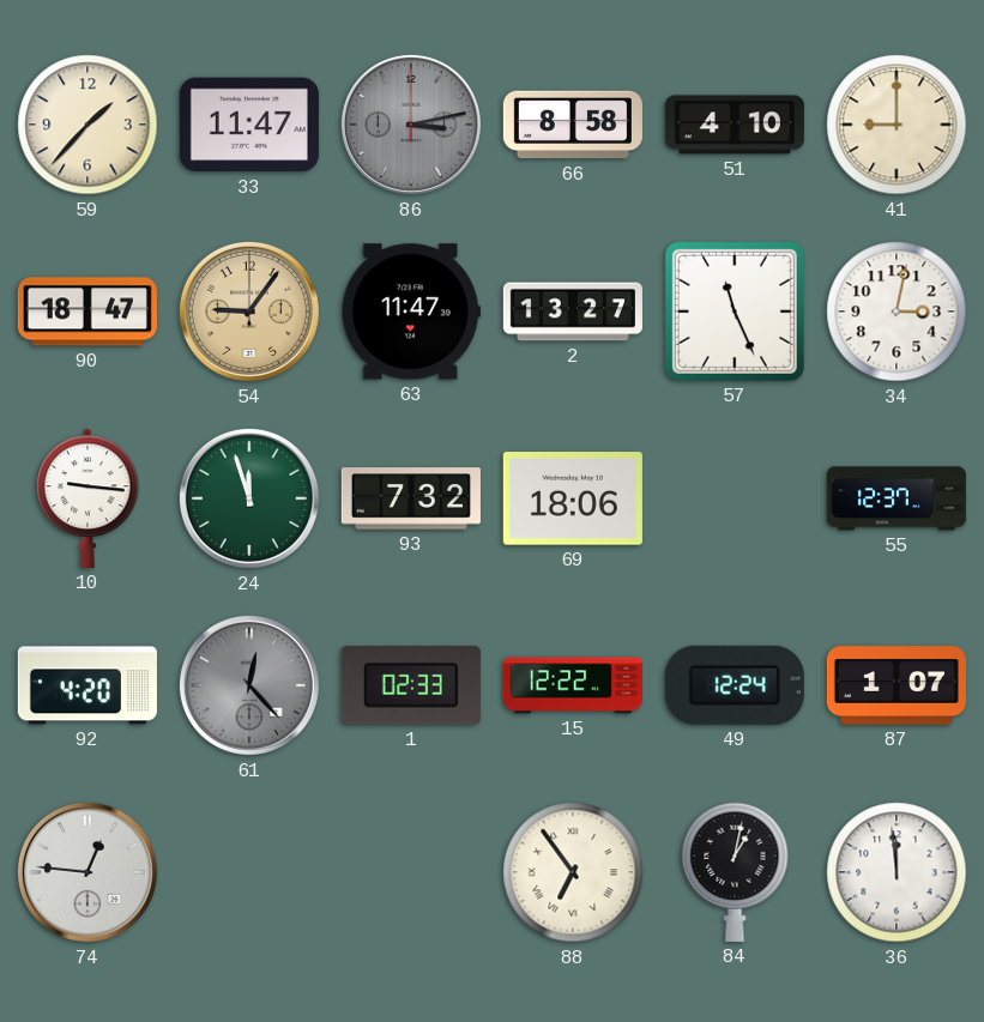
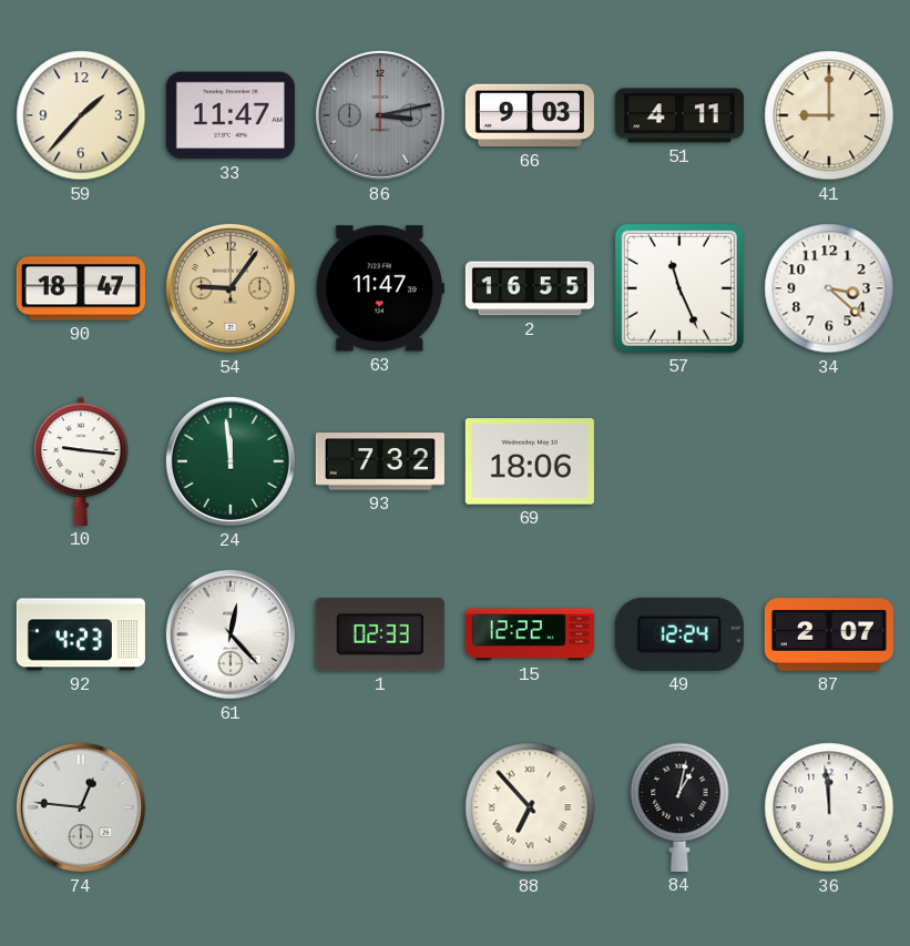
66: 8:58 -> 9:03
51: 4:10 -> 4:11
2: 13:27 -> 16:55
34: 3:02 -> 3:22
24: 11:57 -> 11:59
55: 12:37 -> none
92: 4:20 -> 4:23
61 dial: grey -> white
87: 1:07 -> 2:07
88: 6:54 -> 6:53
